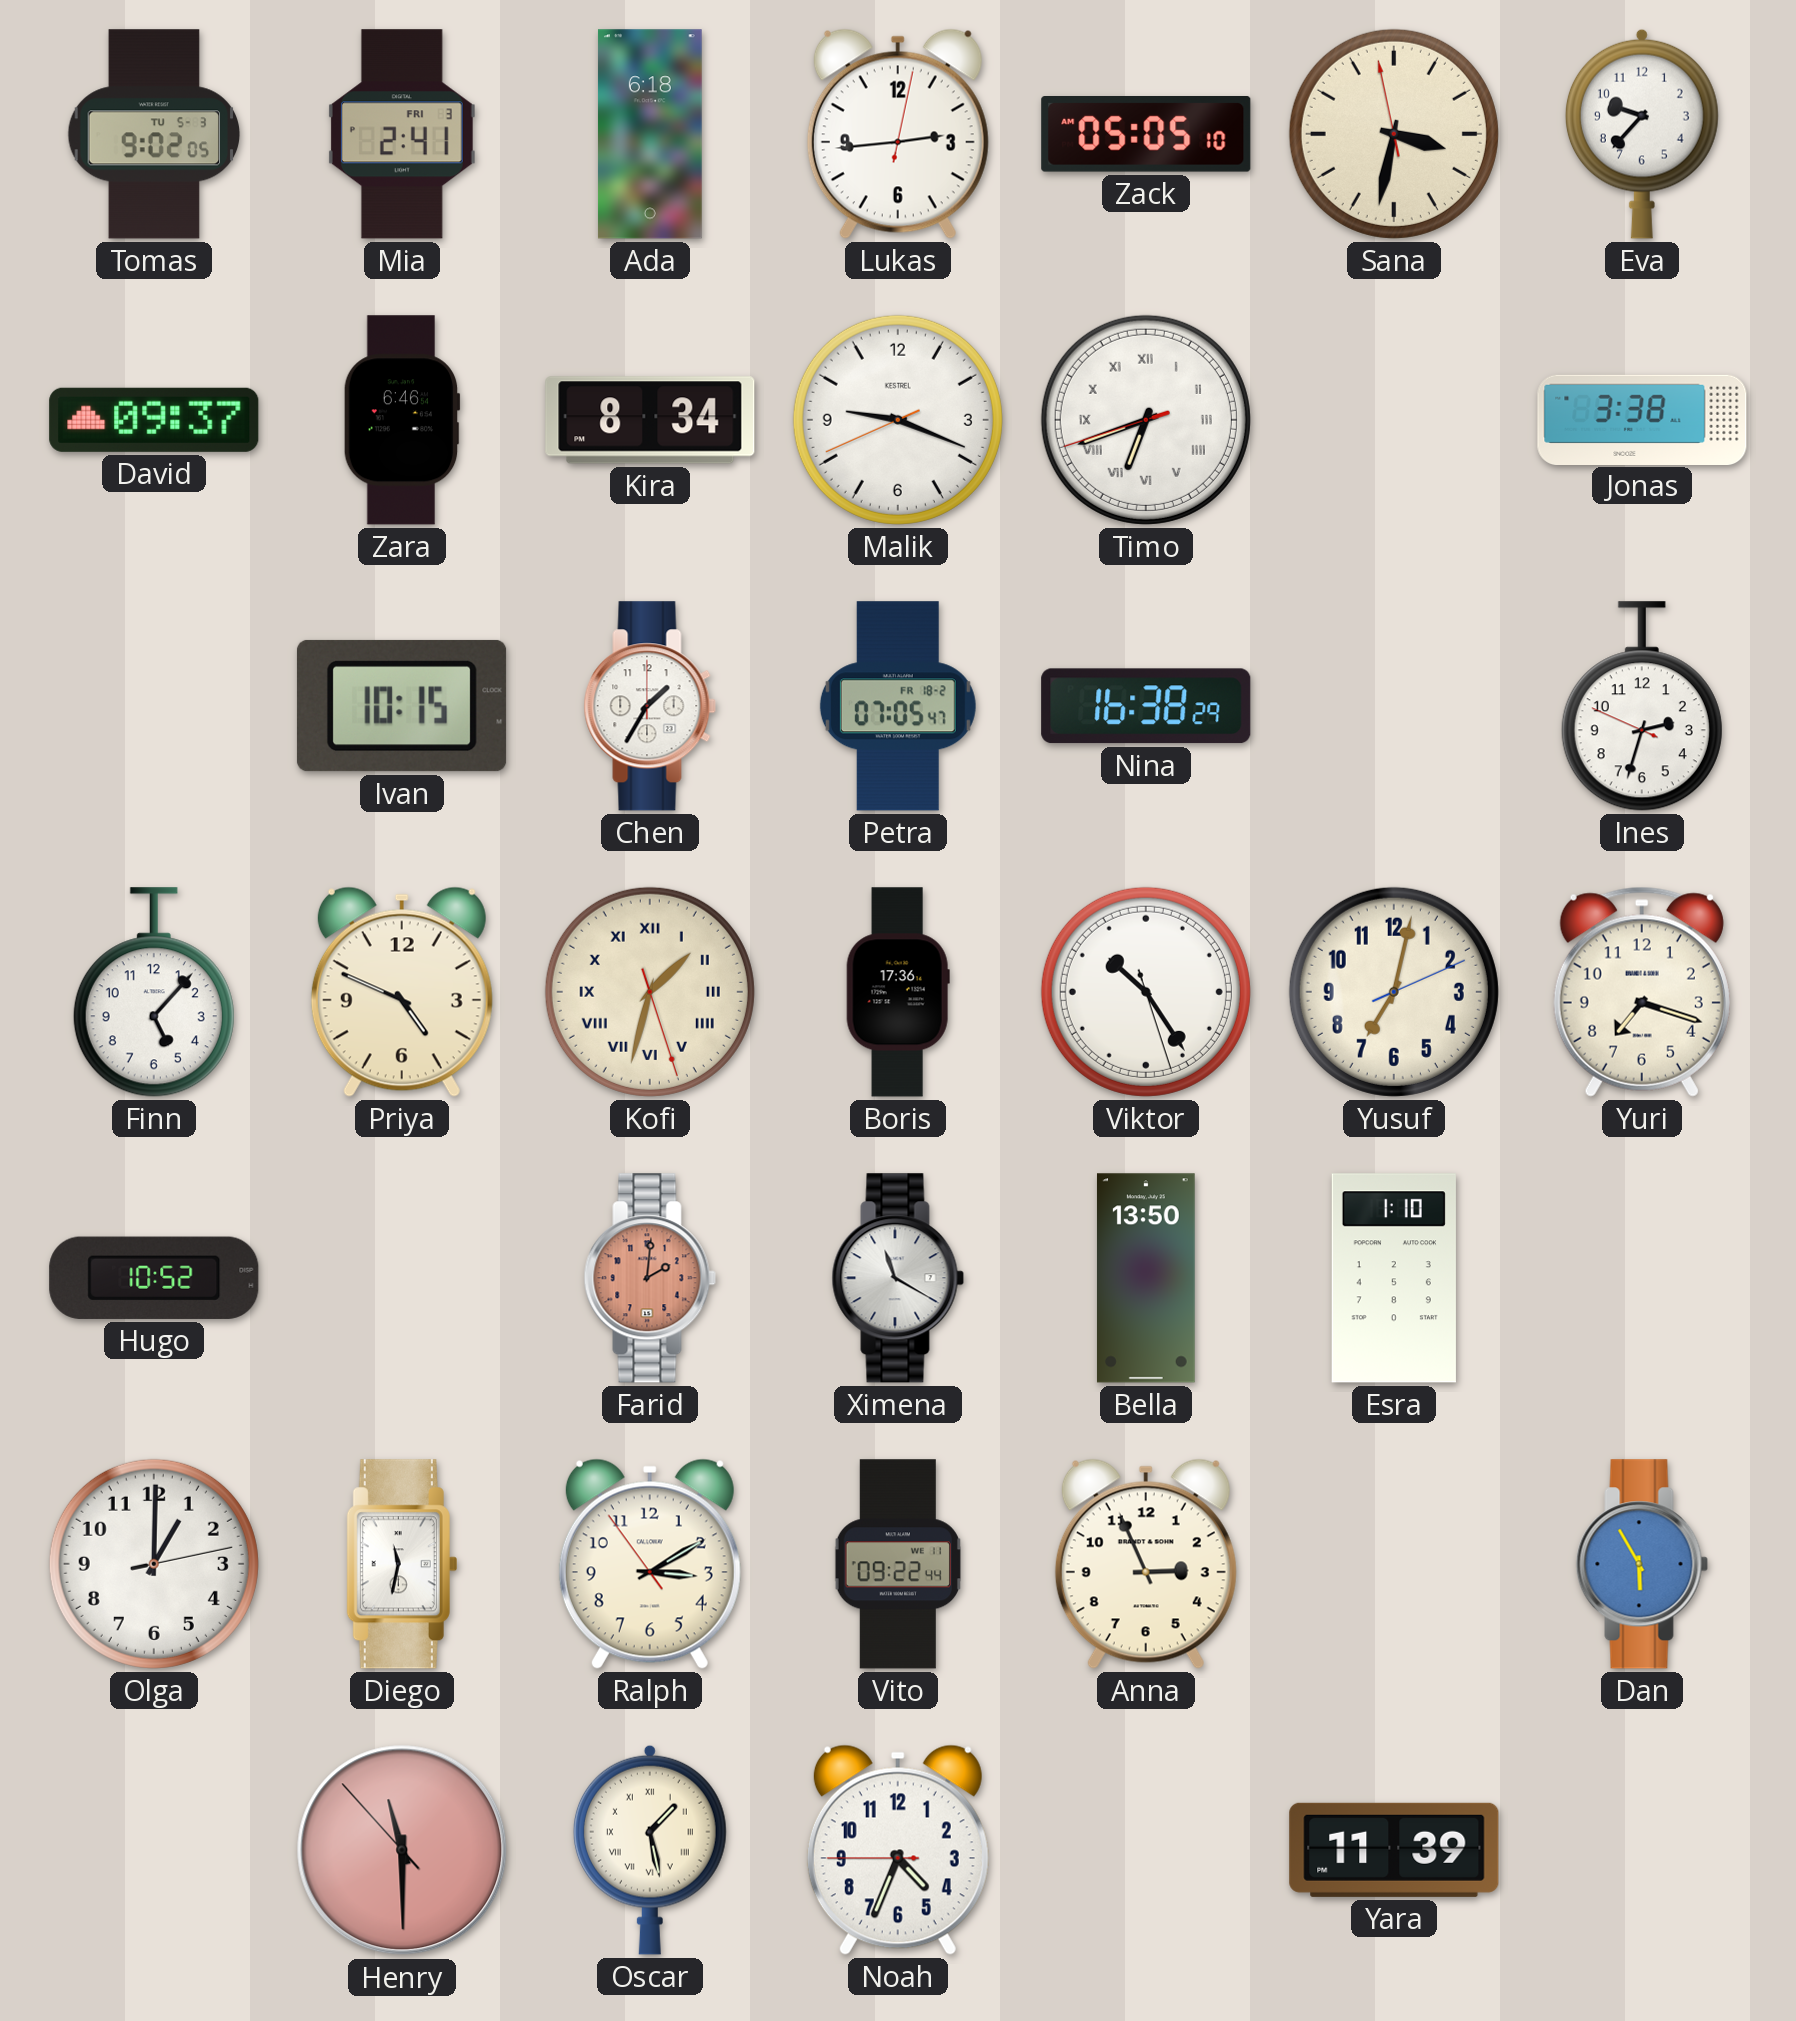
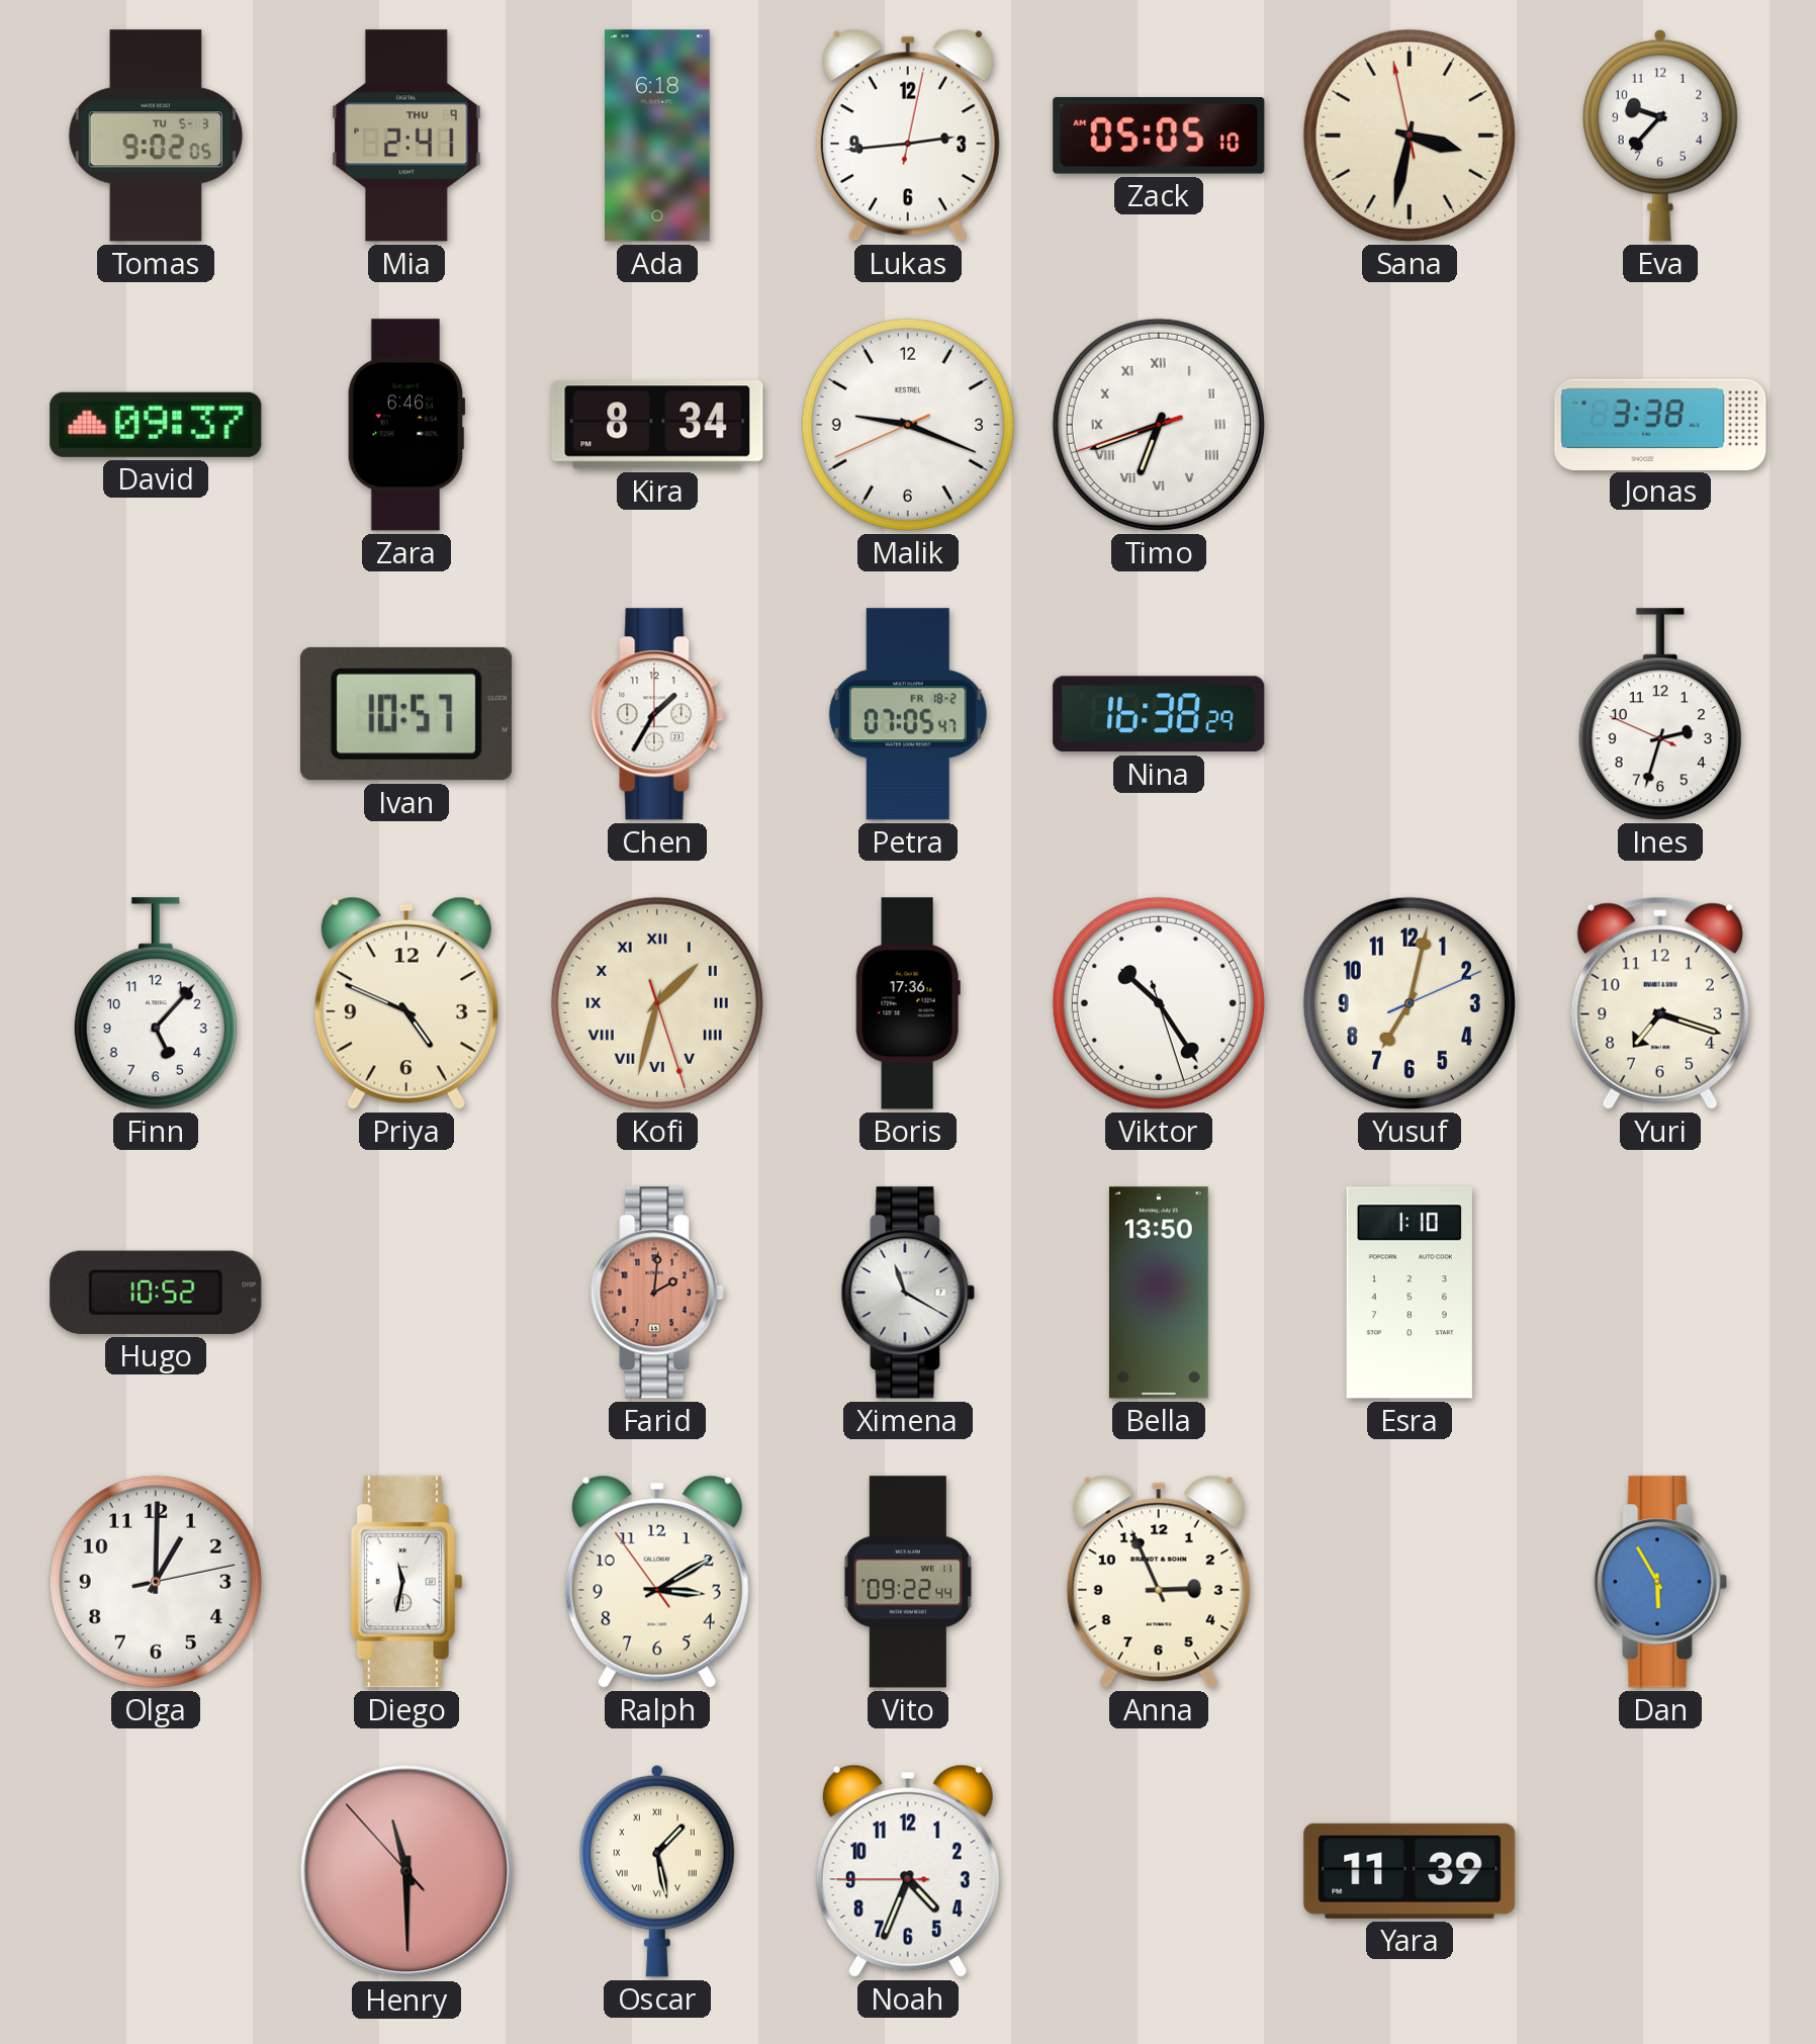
Mia date: FRI 3 -> THU 9
Ivan: 10:15 -> 10:57
